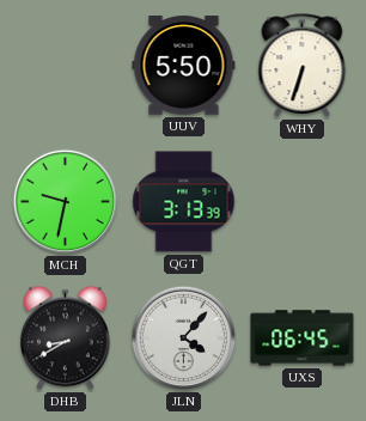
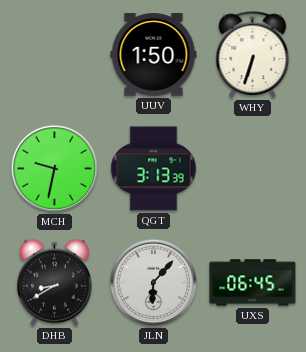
UUV: 5:50 -> 1:50
JLN: 4:07 -> 6:07
